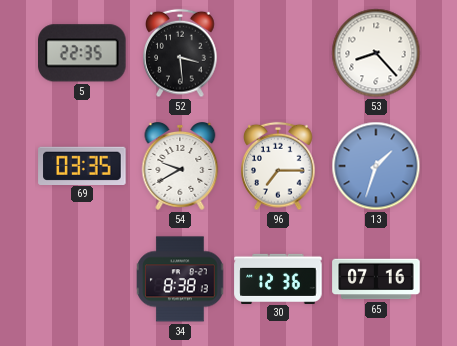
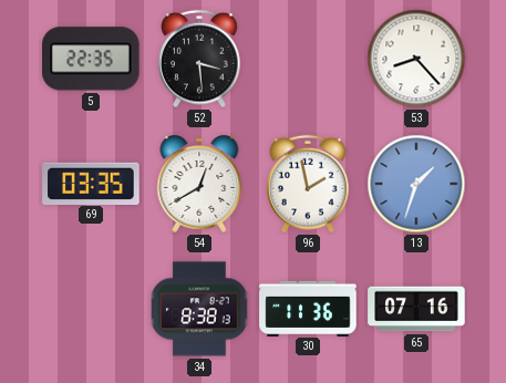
54: 9:40 -> 12:40
96: 7:15 -> 1:58
30: 12:36 -> 11:36
